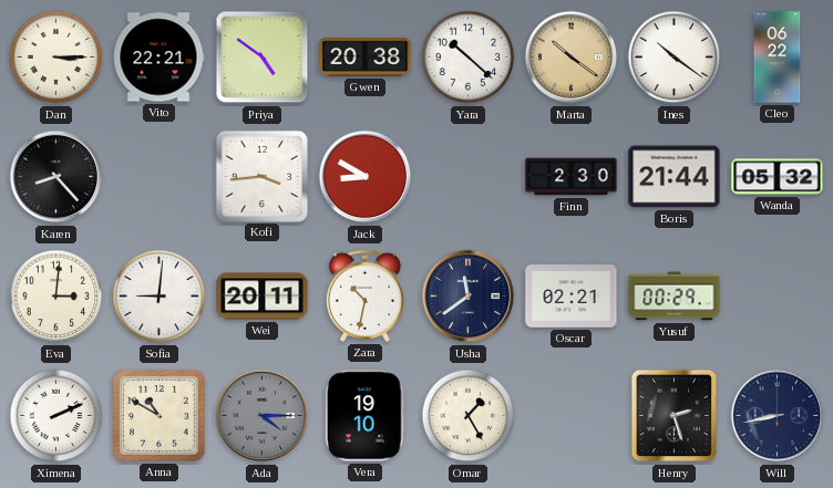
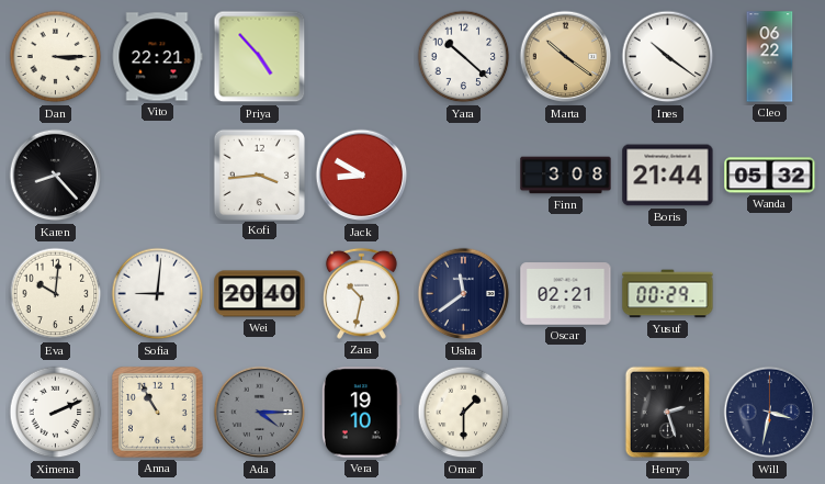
Priya: 4:51 -> 4:53
Gwen: 20:38 -> none
Finn: 2:30 -> 3:08
Eva: 3:01 -> 10:01
Wei: 20:11 -> 20:40
Anna: 10:50 -> 10:55
Omar: 1:25 -> 1:30
Will: 8:43 -> 3:32
